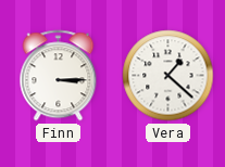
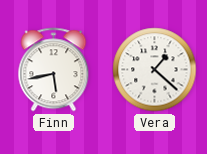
Finn: 3:15 -> 5:43
